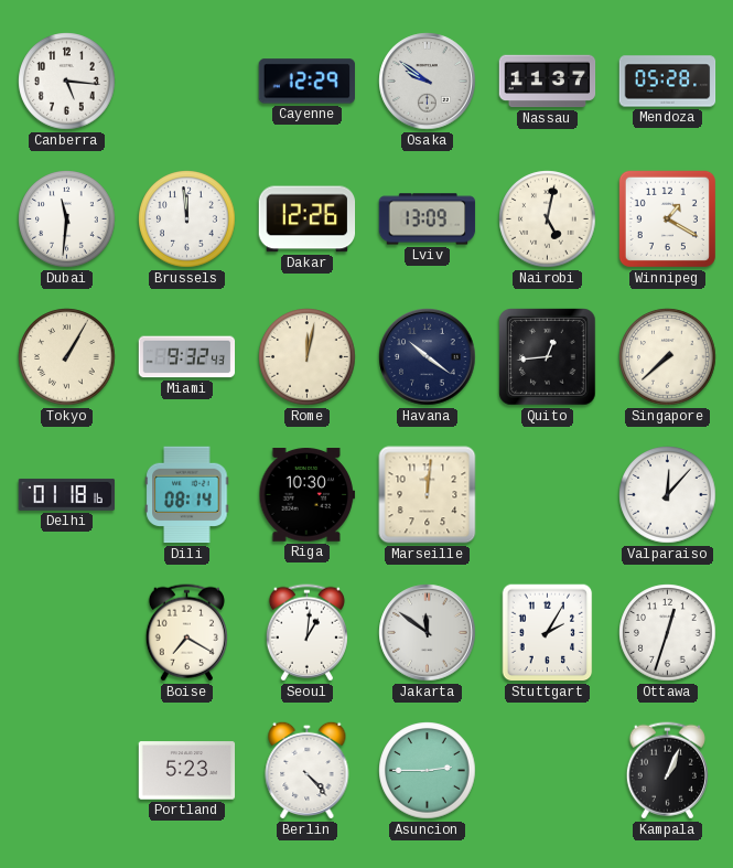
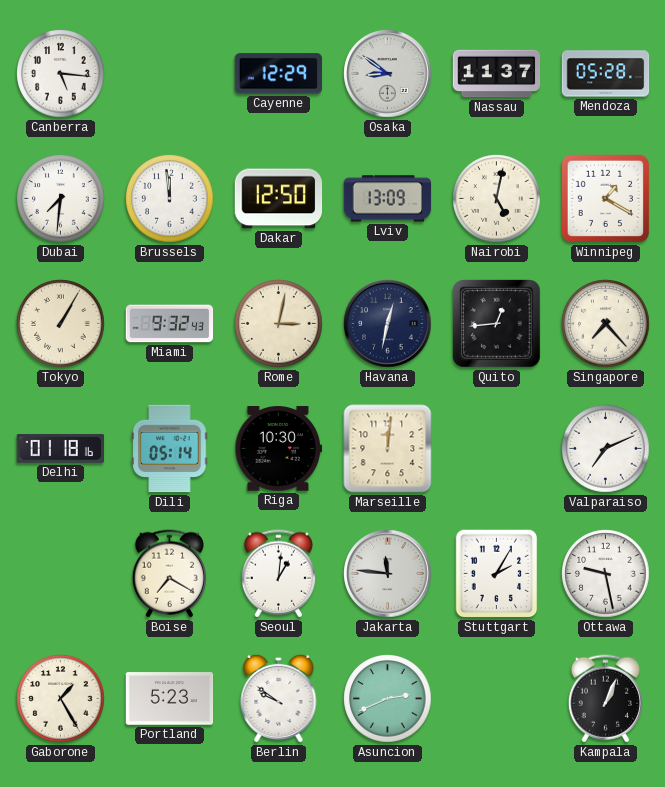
Osaka: 9:51 -> 8:51
Dubai: 11:31 -> 7:31
Dakar: 12:26 -> 12:50
Rome: 12:02 -> 3:02
Havana: 10:21 -> 12:32
Singapore: 7:38 -> 7:23
Dili: 08:14 -> 05:14
Valparaiso: 12:07 -> 7:11
Jakarta: 11:51 -> 11:46
Ottawa: 12:33 -> 9:28
Gaborone: none -> 1:25
Berlin: 4:23 -> 9:51
Asuncion: 2:45 -> 2:41
